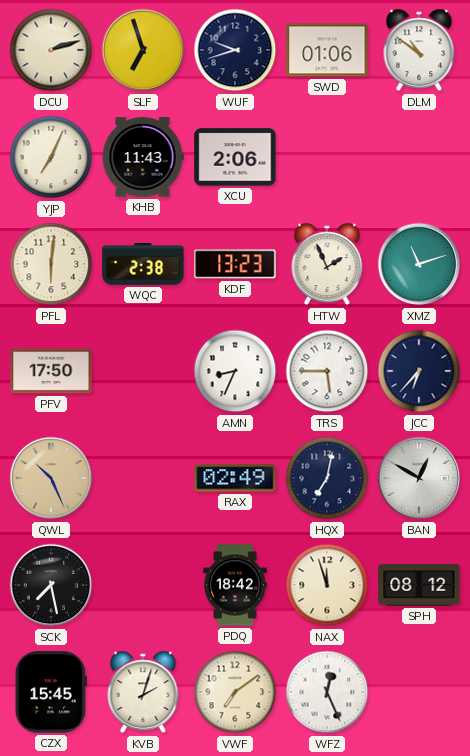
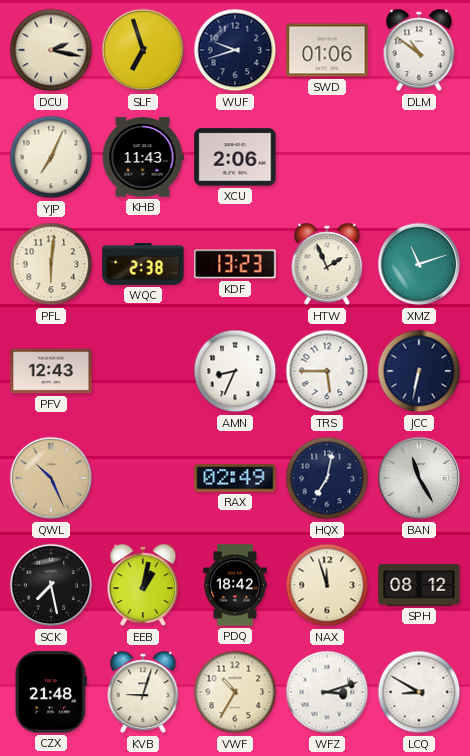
DCU: 2:12 -> 2:17
PFV: 17:50 -> 12:43
JCC: 6:37 -> 6:32
BAN: 12:50 -> 11:25
EEB: none -> 1:02
CZX: 15:45 -> 21:48
KVB: 2:03 -> 9:03
VWF: 7:09 -> 10:35
WFZ: 12:26 -> 3:12
LCQ: none -> 8:50
